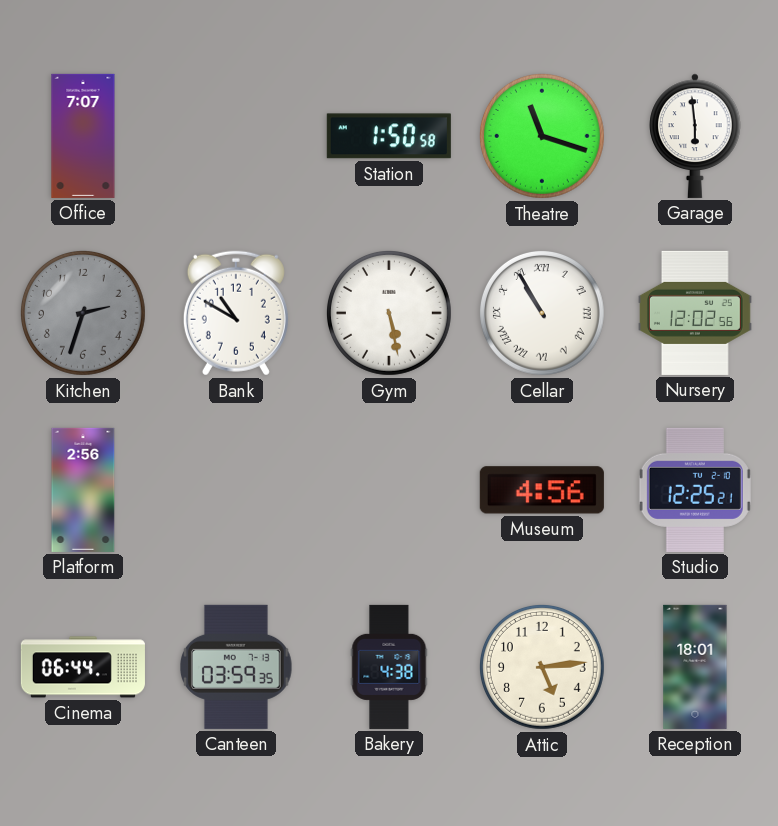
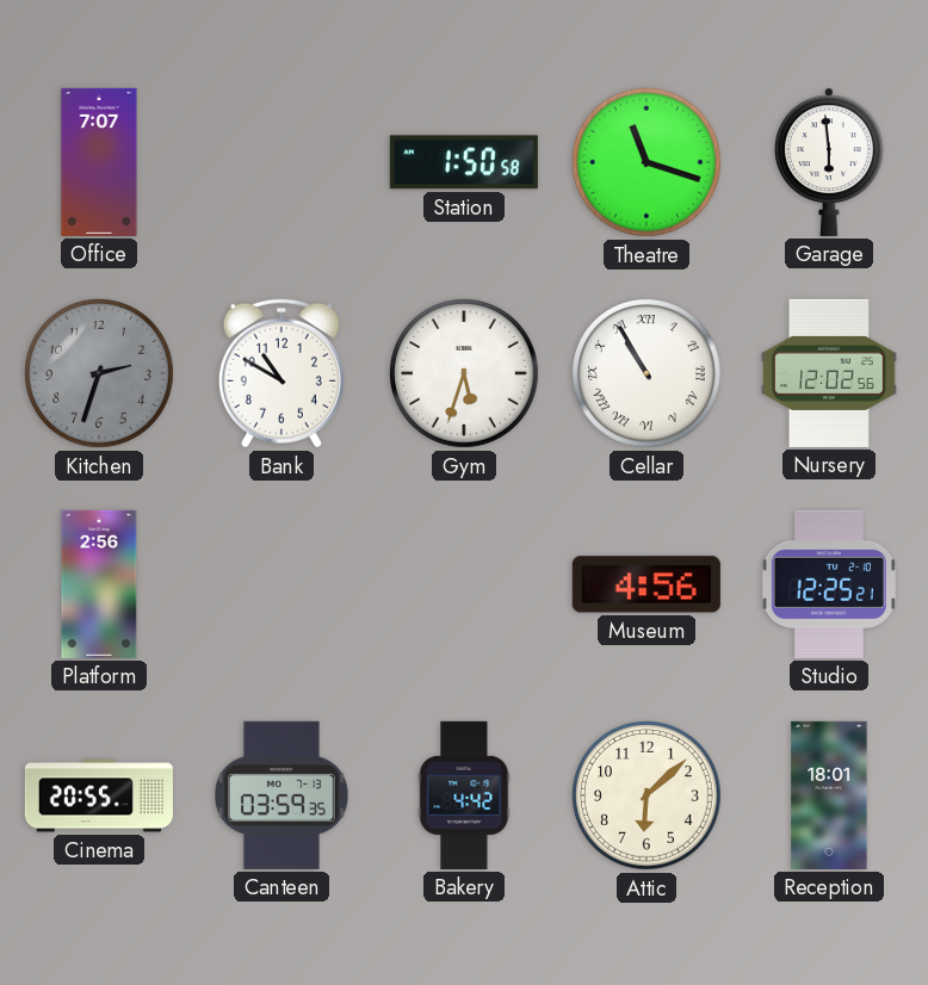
Gym: 5:28 -> 5:33
Cinema: 06:44 -> 20:55
Bakery: 4:38 -> 4:42
Attic: 5:14 -> 6:08
